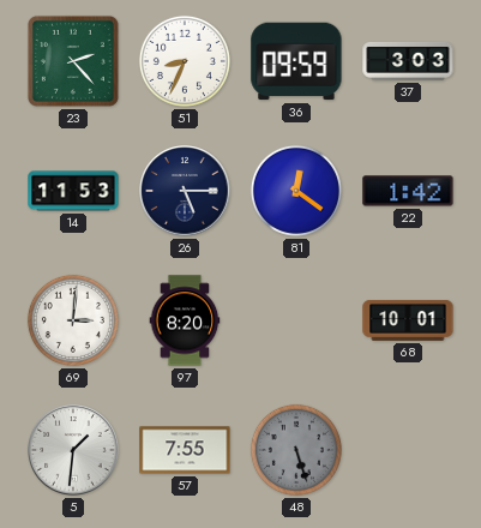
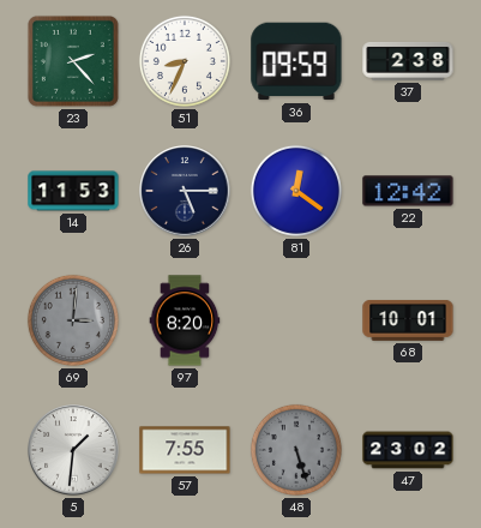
37: 3:03 -> 2:38
22: 1:42 -> 12:42
69 dial: white -> grey
47: none -> 23:02
